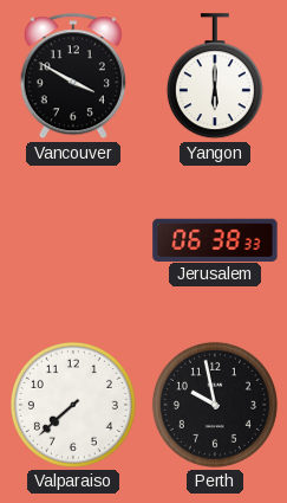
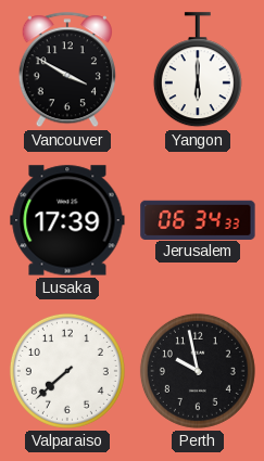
Lusaka: none -> 17:39
Jerusalem: 06:38 -> 06:34
